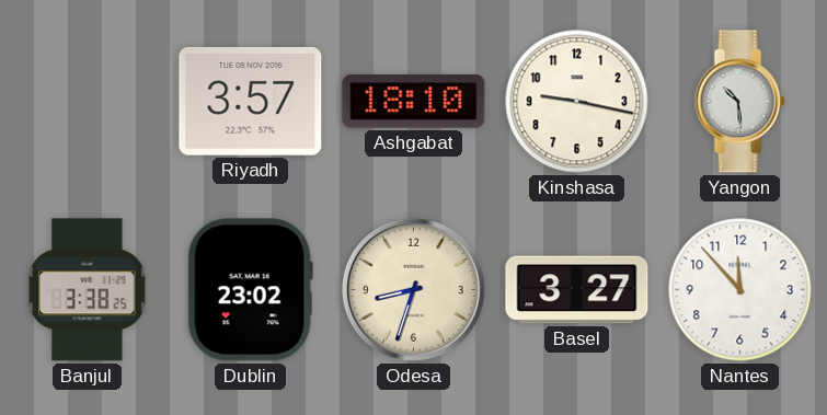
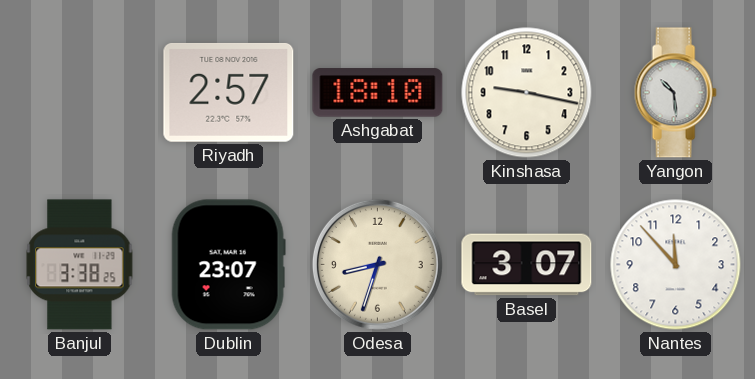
Riyadh: 3:57 -> 2:57
Dublin: 23:02 -> 23:07
Basel: 3:27 -> 3:07
